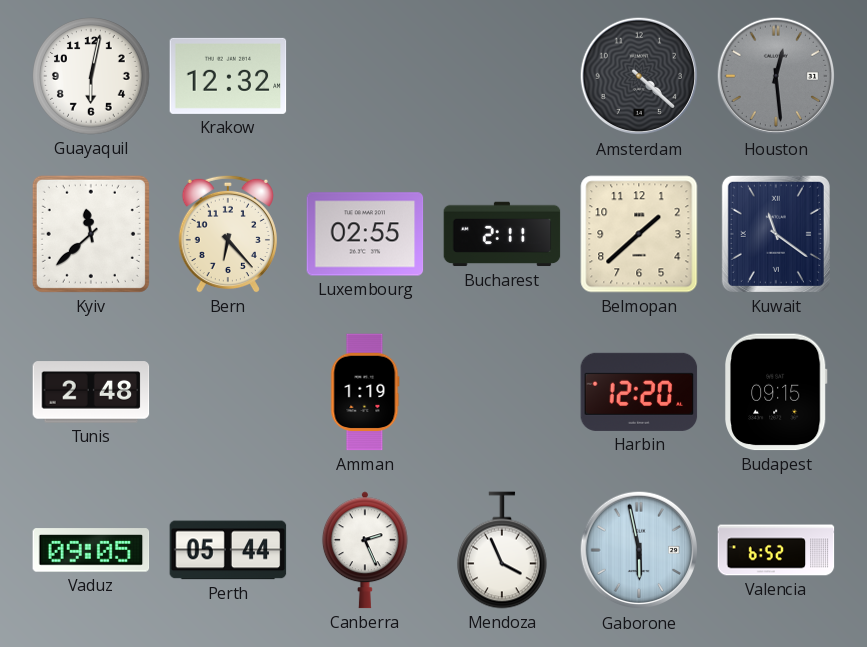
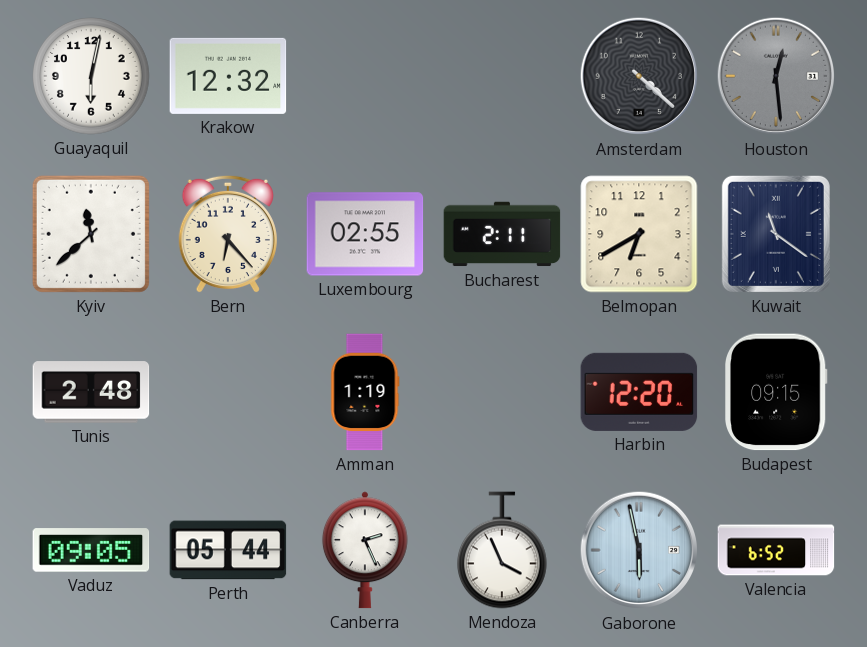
Belmopan: 1:38 -> 6:40
